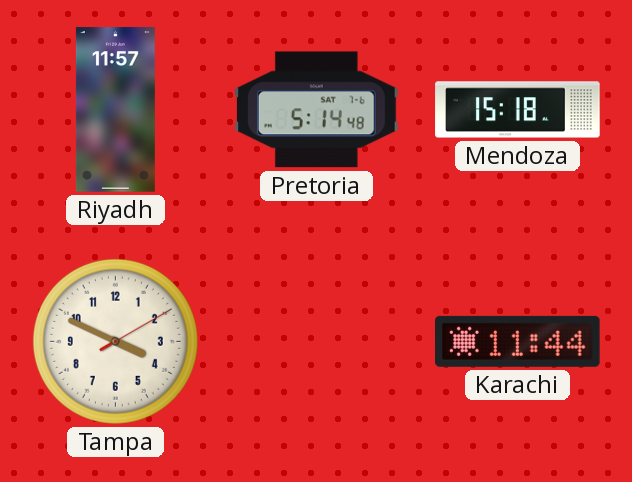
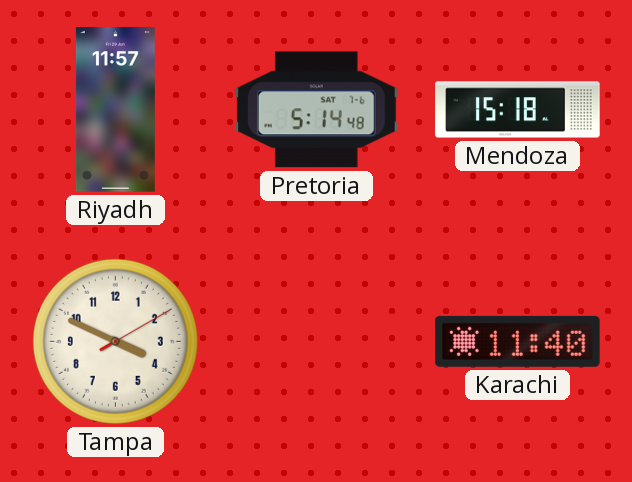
Karachi: 11:44 -> 11:40
